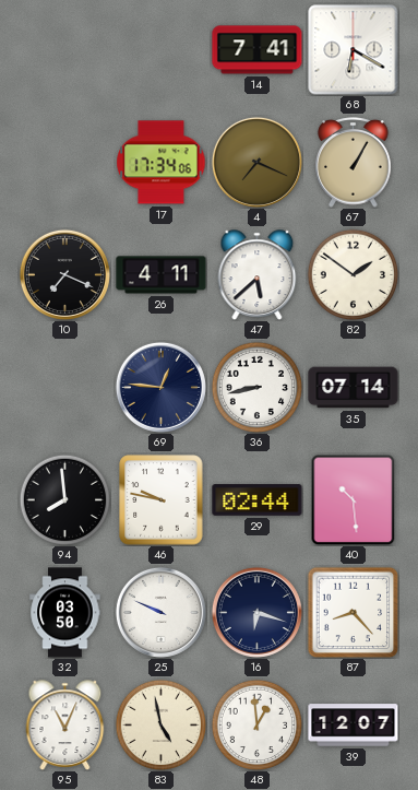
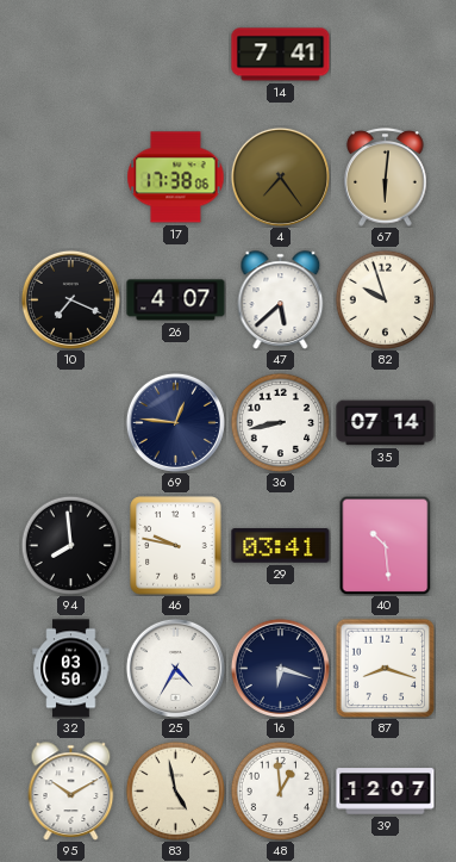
68: 6:20 -> none
17: 17:34 -> 17:38
4: 7:19 -> 7:24
67: 1:05 -> 6:01
26: 4:11 -> 4:07
82: 1:51 -> 9:57
29: 02:44 -> 03:41
25: 9:49 -> 4:35
87: 8:23 -> 8:18
95: 11:04 -> 10:10
